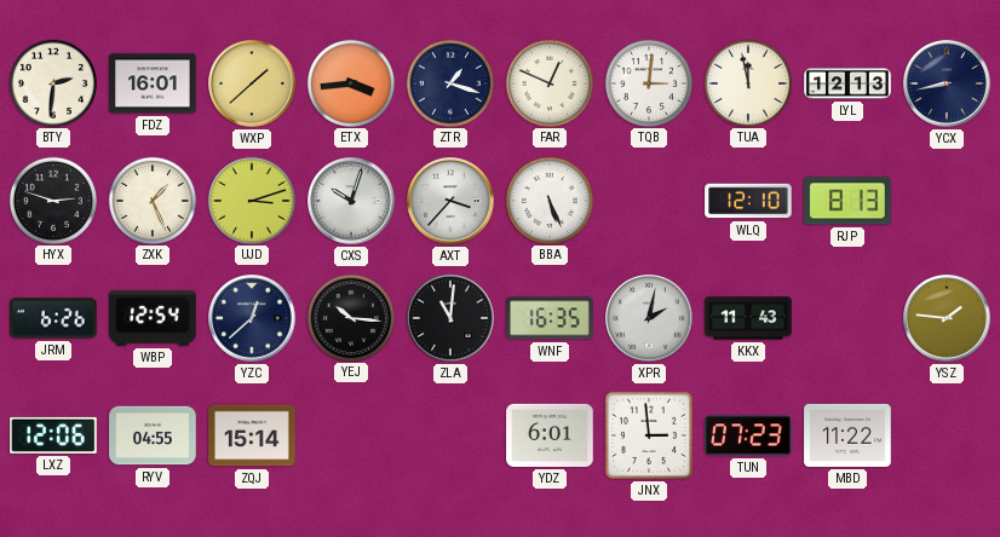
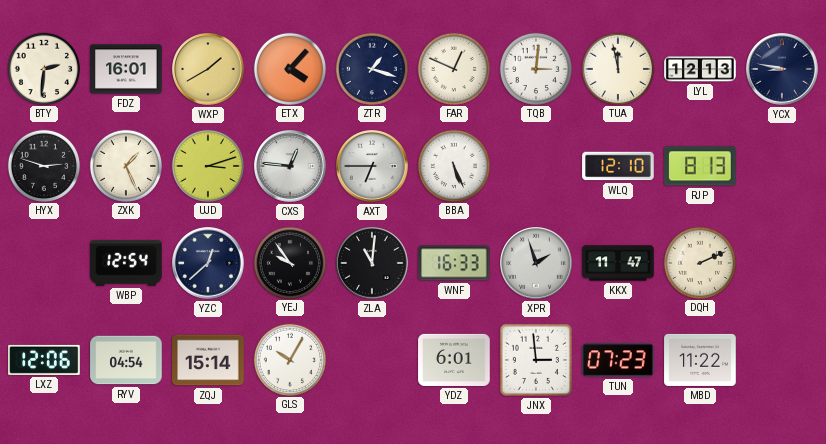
WXP: 1:38 -> 1:40
ETX: 3:44 -> 4:07
YCX: 8:43 -> 8:47
CXS: 10:03 -> 12:46
AXT: 3:37 -> 6:45
JRM: 6:26 -> none
YEJ: 10:16 -> 9:54
WNF: 16:35 -> 16:33
XPR: 2:02 -> 1:57
KKX: 11:43 -> 11:47
DQH: none -> 2:11
YSZ: 1:46 -> none
RYV: 04:55 -> 04:54
GLS: none -> 10:05
